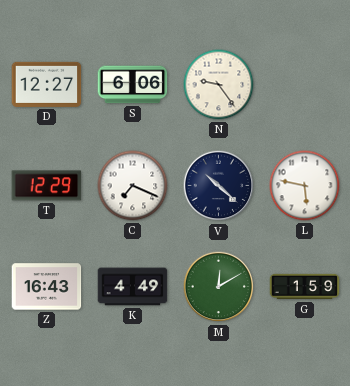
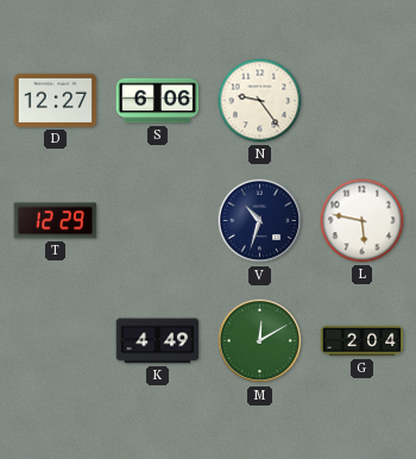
C: 7:19 -> none
V: 10:22 -> 10:33
Z: 16:43 -> none
G: 1:59 -> 2:04
